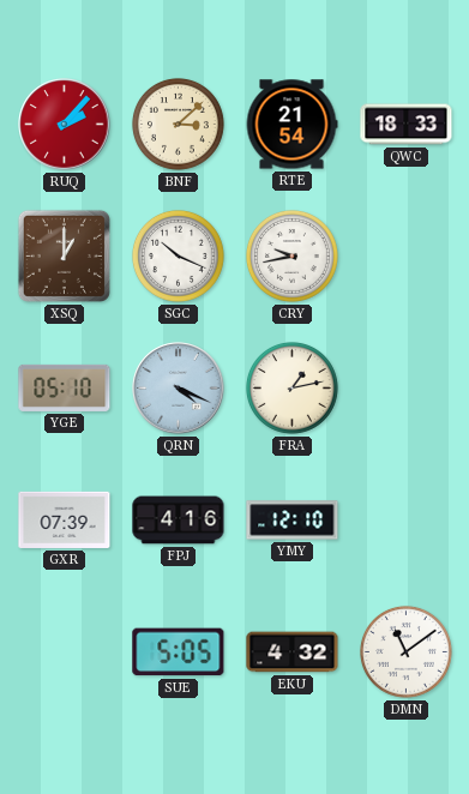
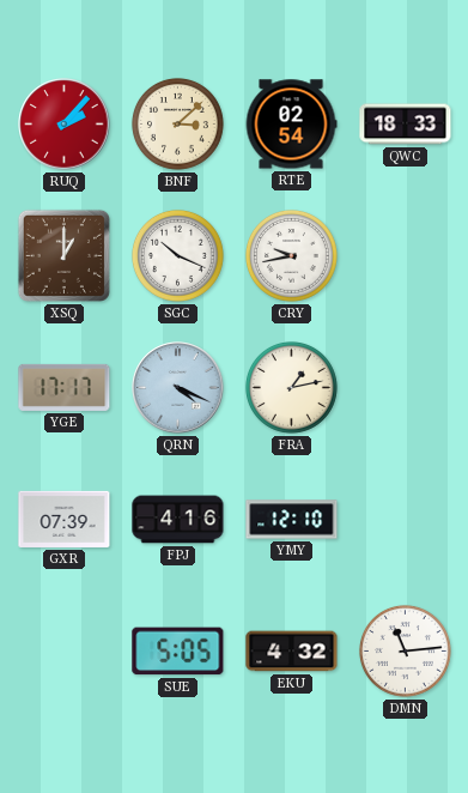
RTE: 21:54 -> 02:54
YGE: 05:10 -> 17:17
DMN: 11:09 -> 11:14
